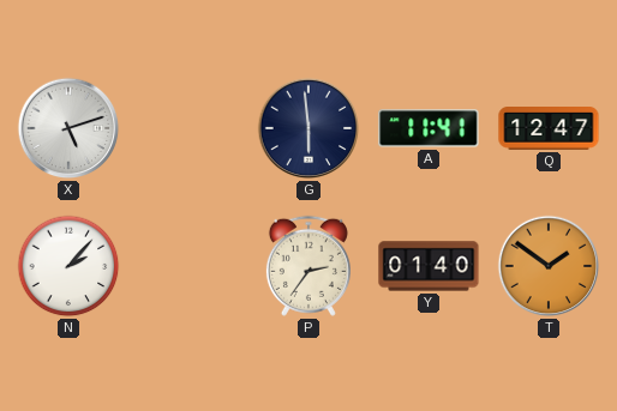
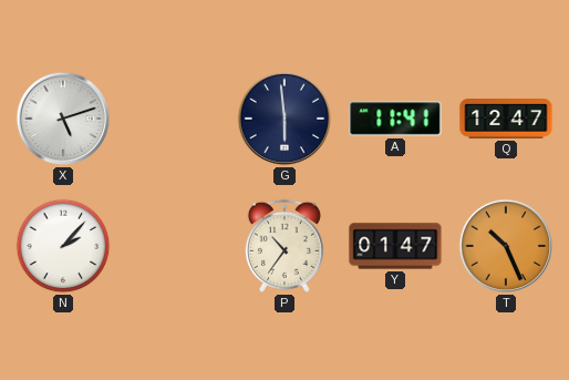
P: 2:36 -> 10:36
Y: 01:40 -> 01:47
T: 1:51 -> 10:26
